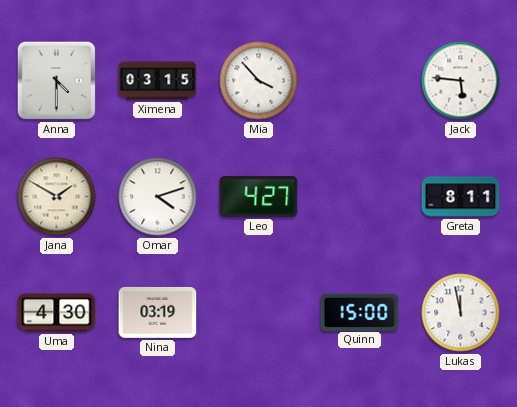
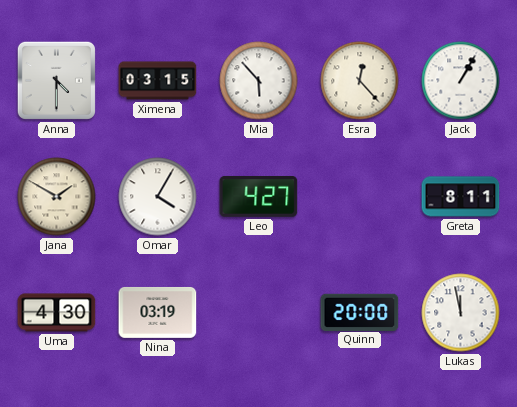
Mia: 3:53 -> 5:53
Esra: none -> 12:23
Jack: 5:46 -> 1:05
Omar: 4:12 -> 4:05
Quinn: 15:00 -> 20:00
